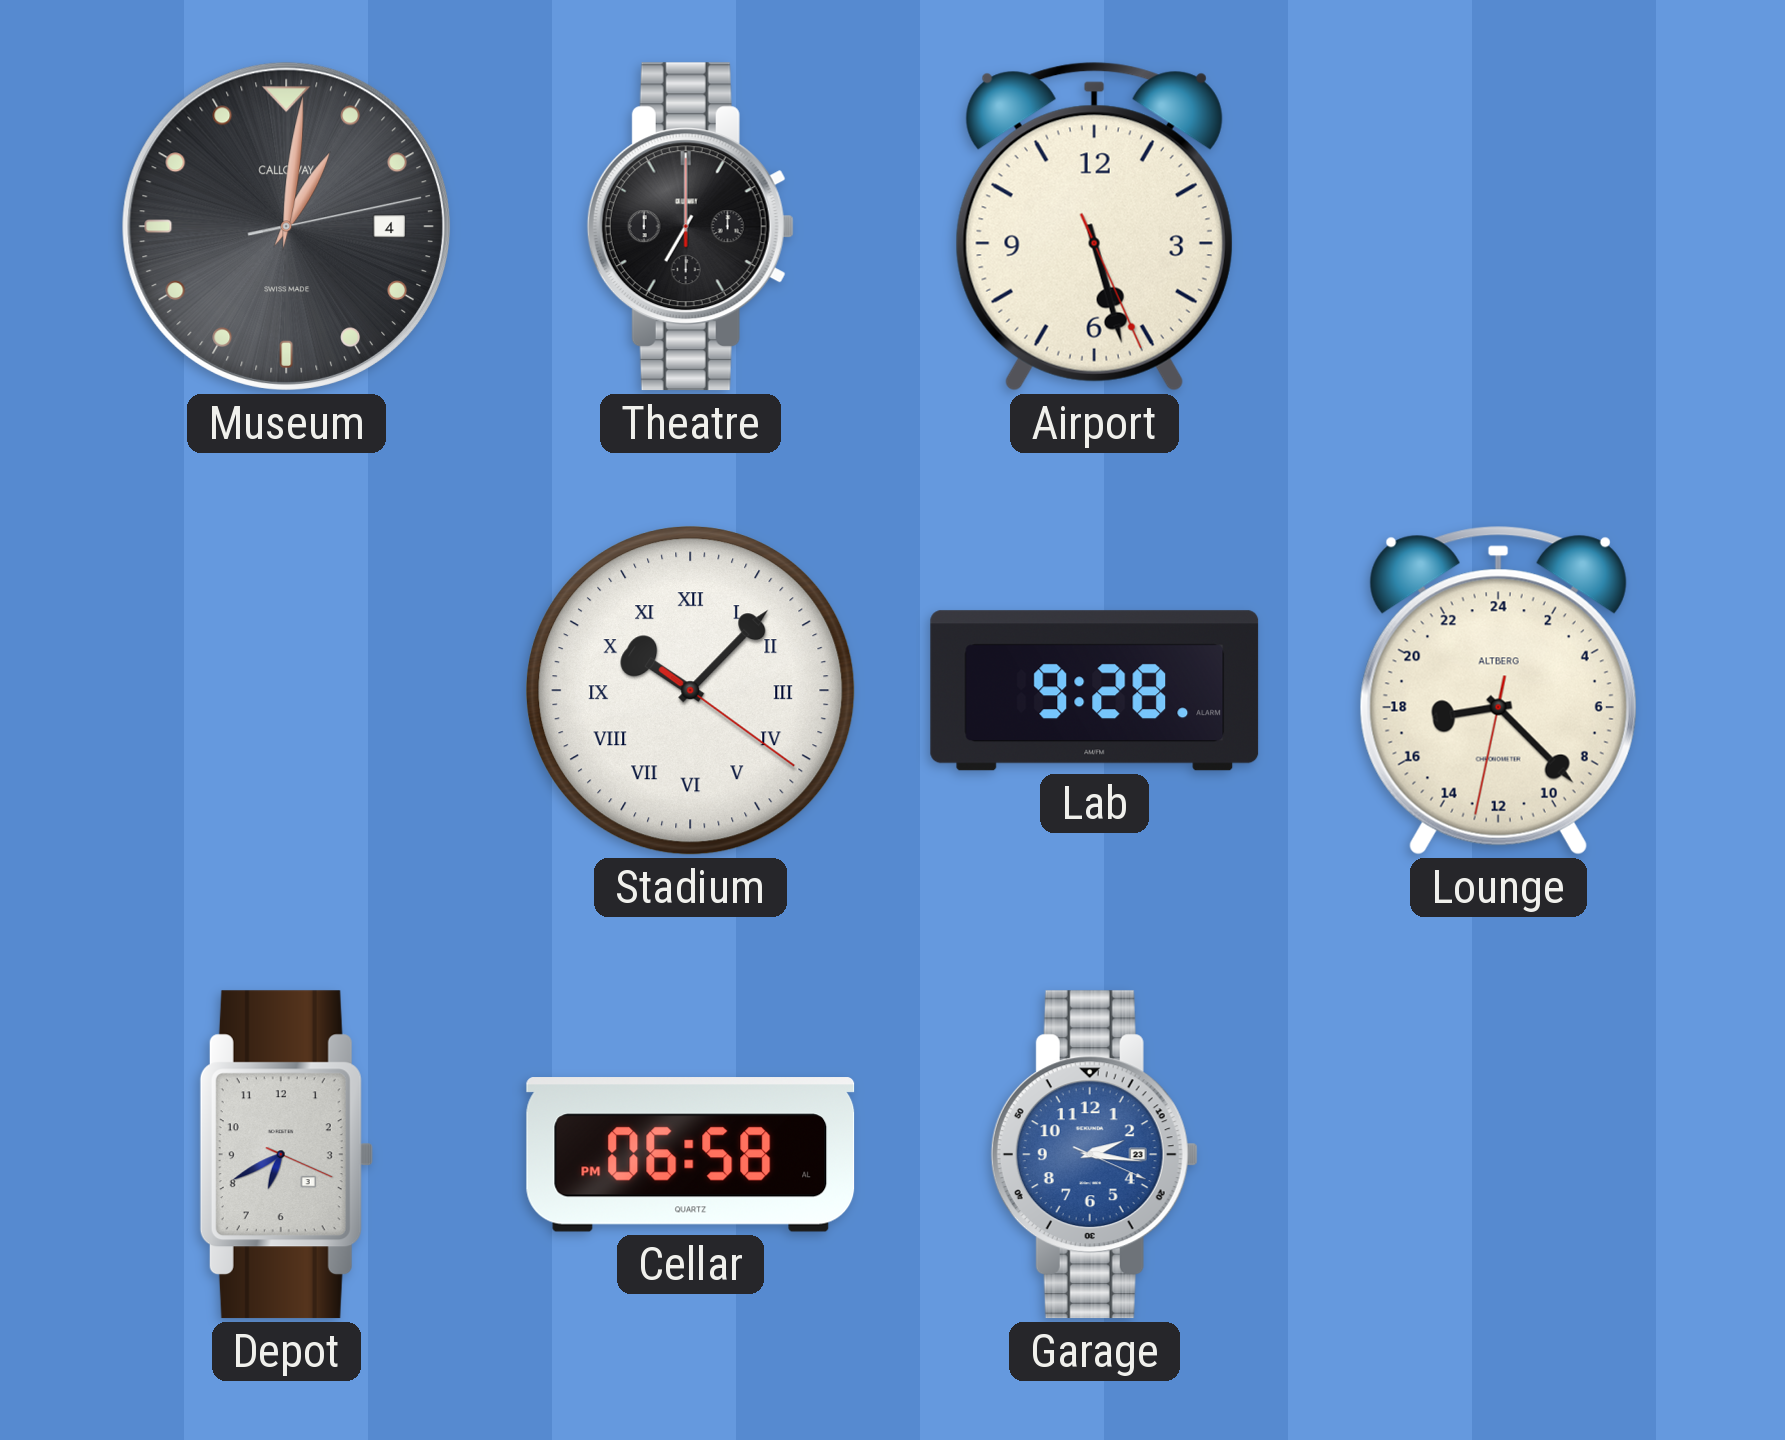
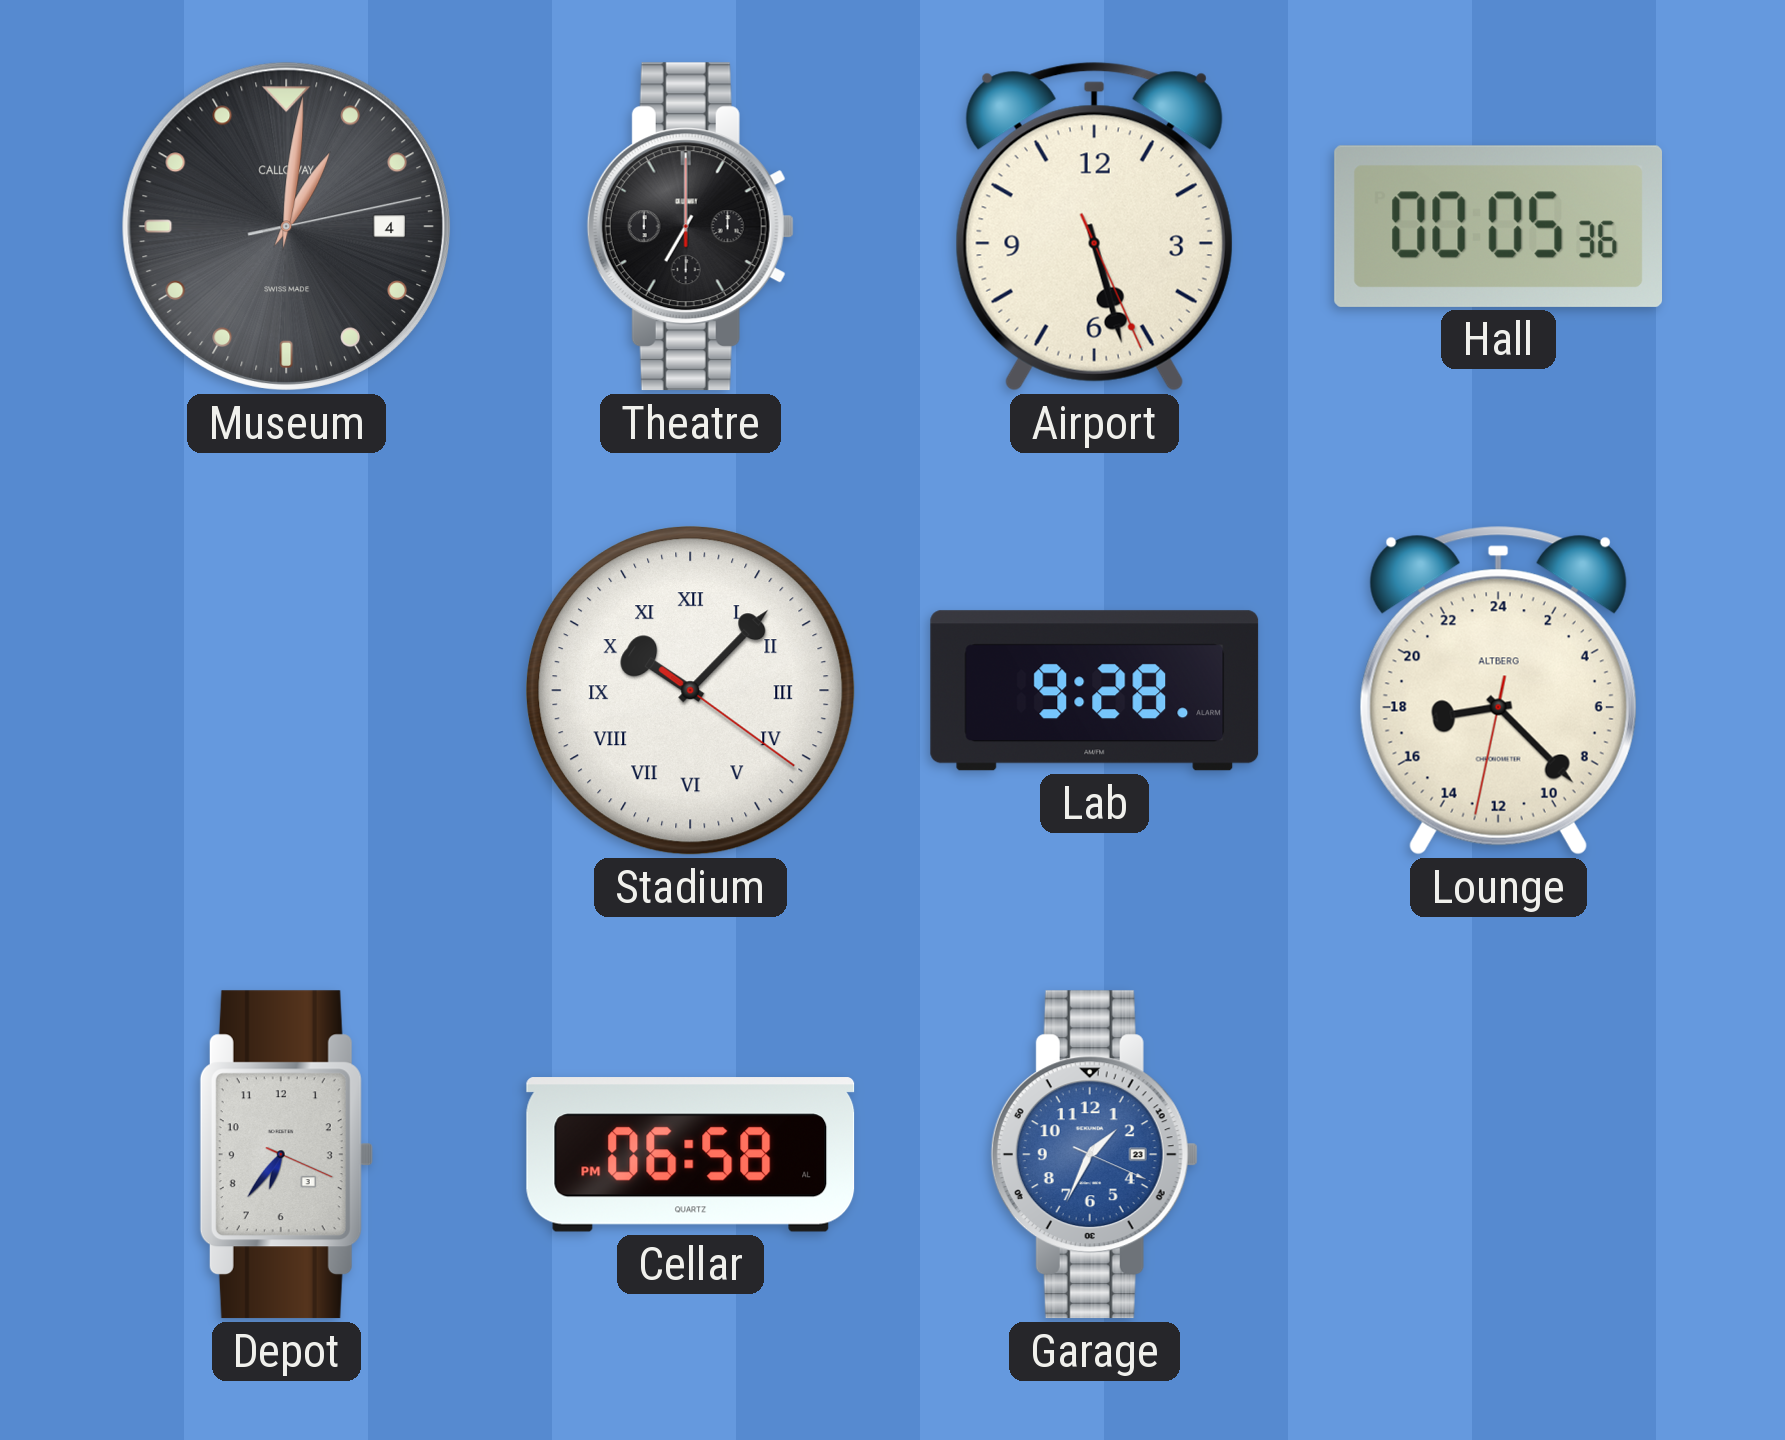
Hall: none -> 00:05
Depot: 6:40 -> 6:36
Garage: 2:16 -> 1:34
